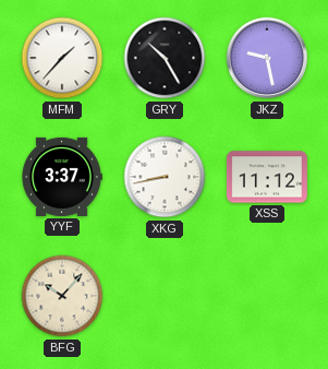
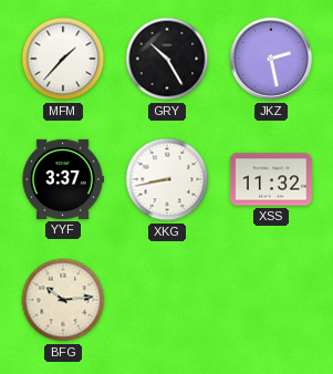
JKZ: 9:28 -> 2:28
XSS: 11:12 -> 11:32
BFG: 10:07 -> 10:14
